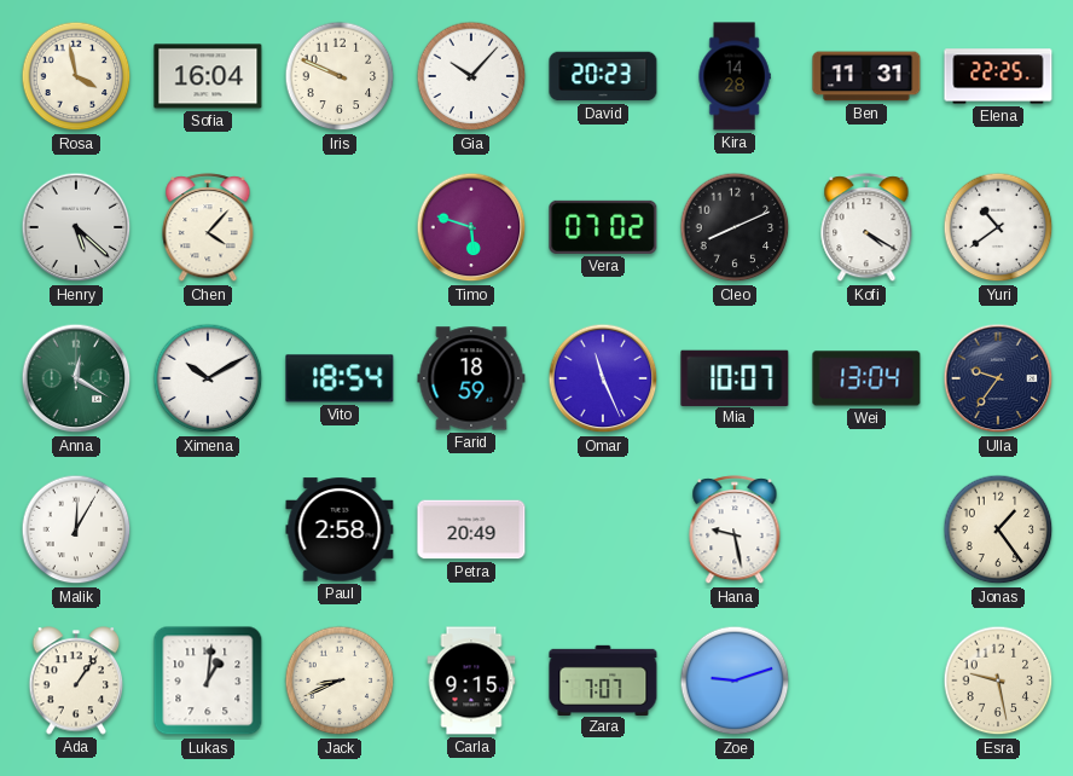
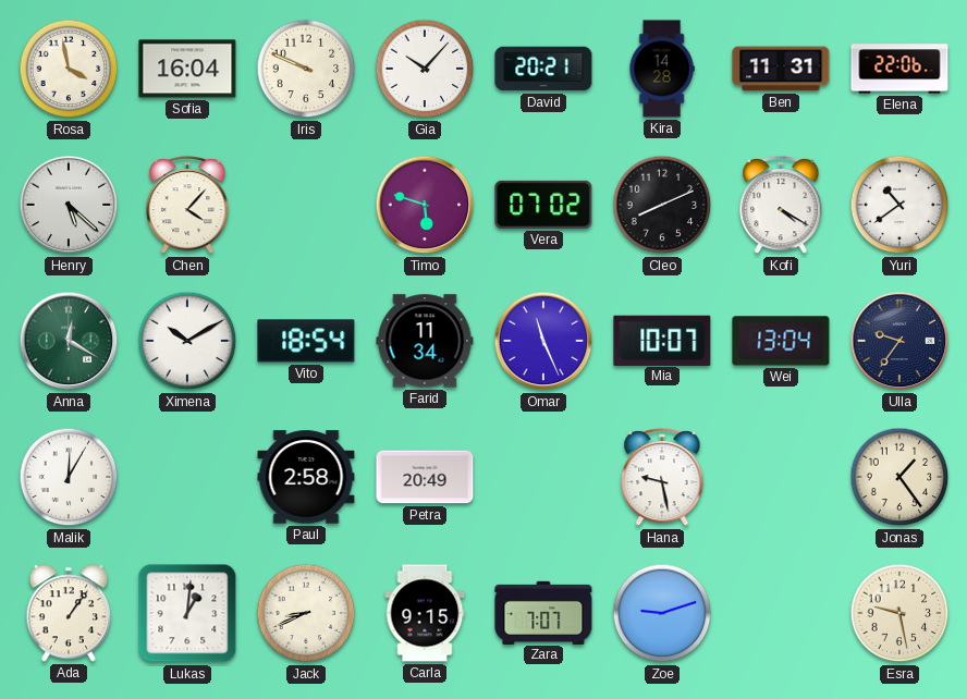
David: 20:23 -> 20:21
Elena: 22:25 -> 22:06
Farid: 18:59 -> 11:34
